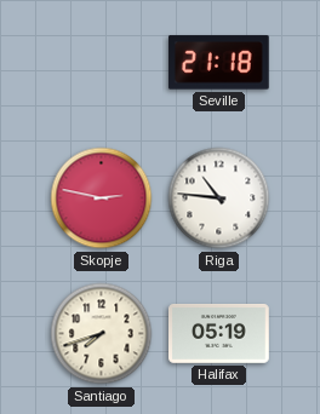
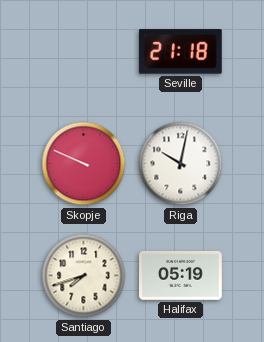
Skopje: 2:47 -> 9:49
Riga: 10:46 -> 10:02
